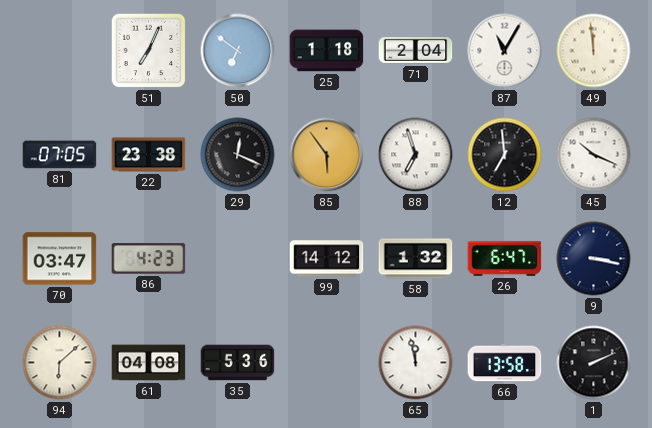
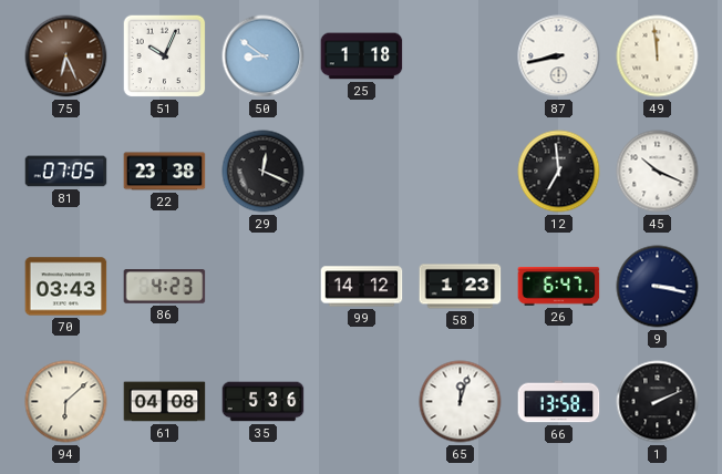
75: none -> 6:26
51: 7:04 -> 10:04
50: 6:51 -> 8:51
71: 2:04 -> none
87: 11:05 -> 8:43
85: 5:54 -> none
88: 6:57 -> none
70: 03:47 -> 03:43
58: 1:32 -> 1:23
65: 11:58 -> 12:03
